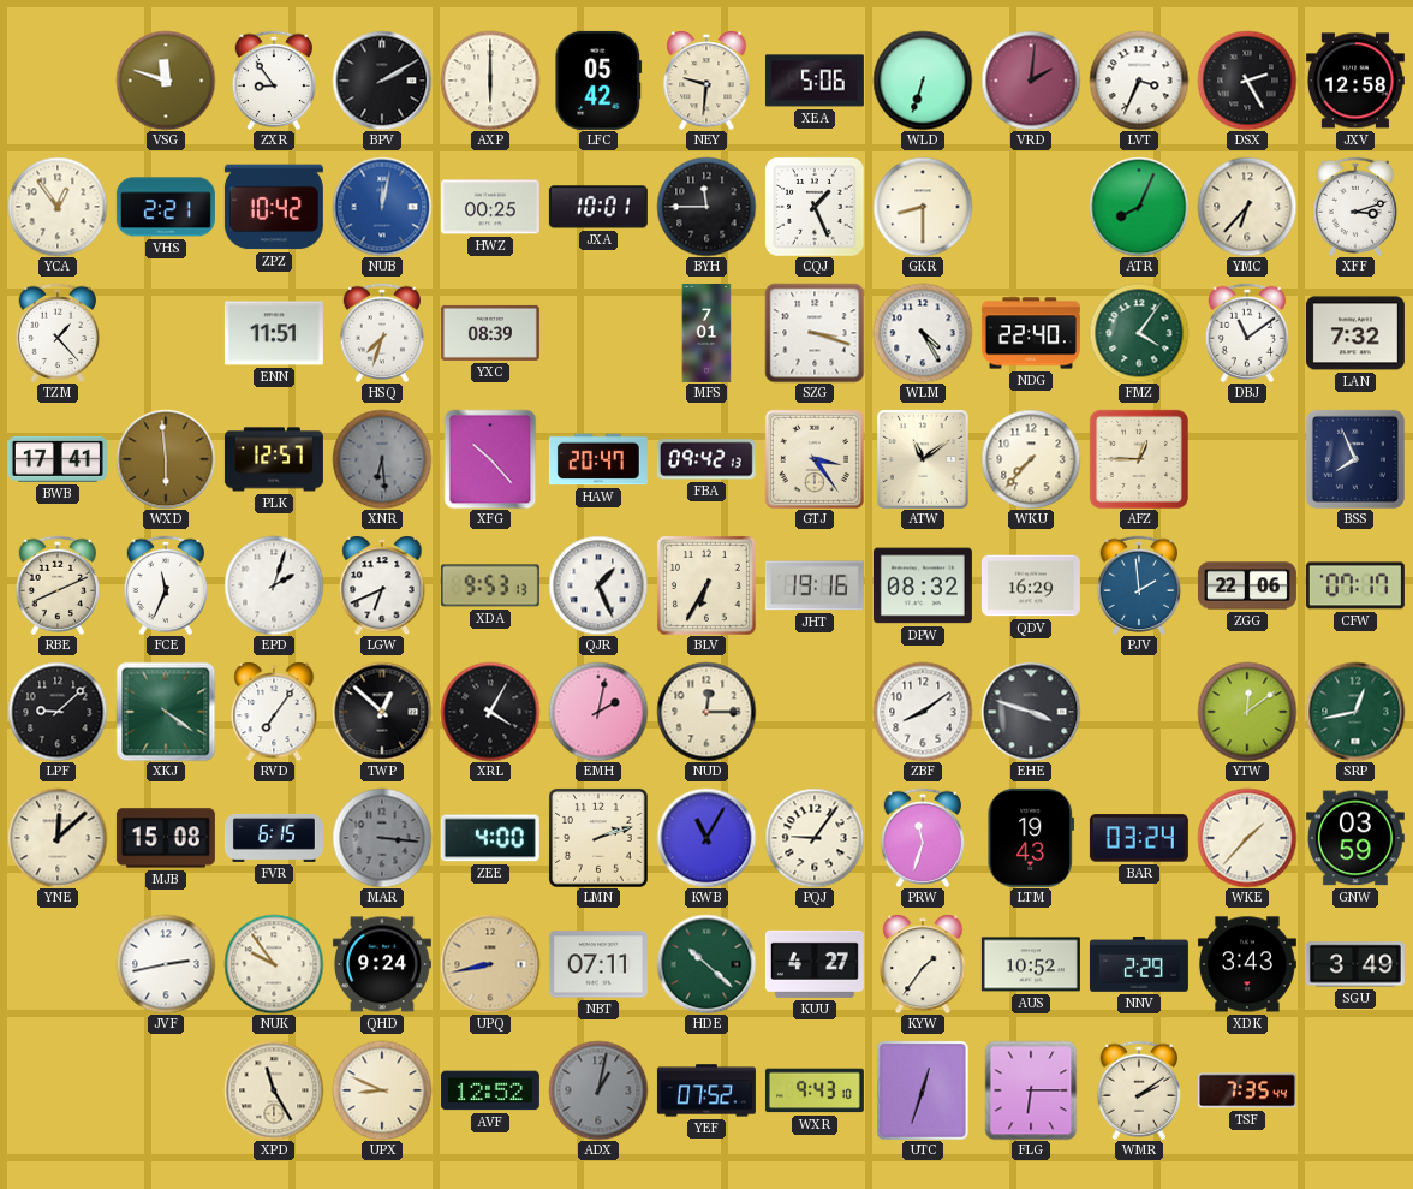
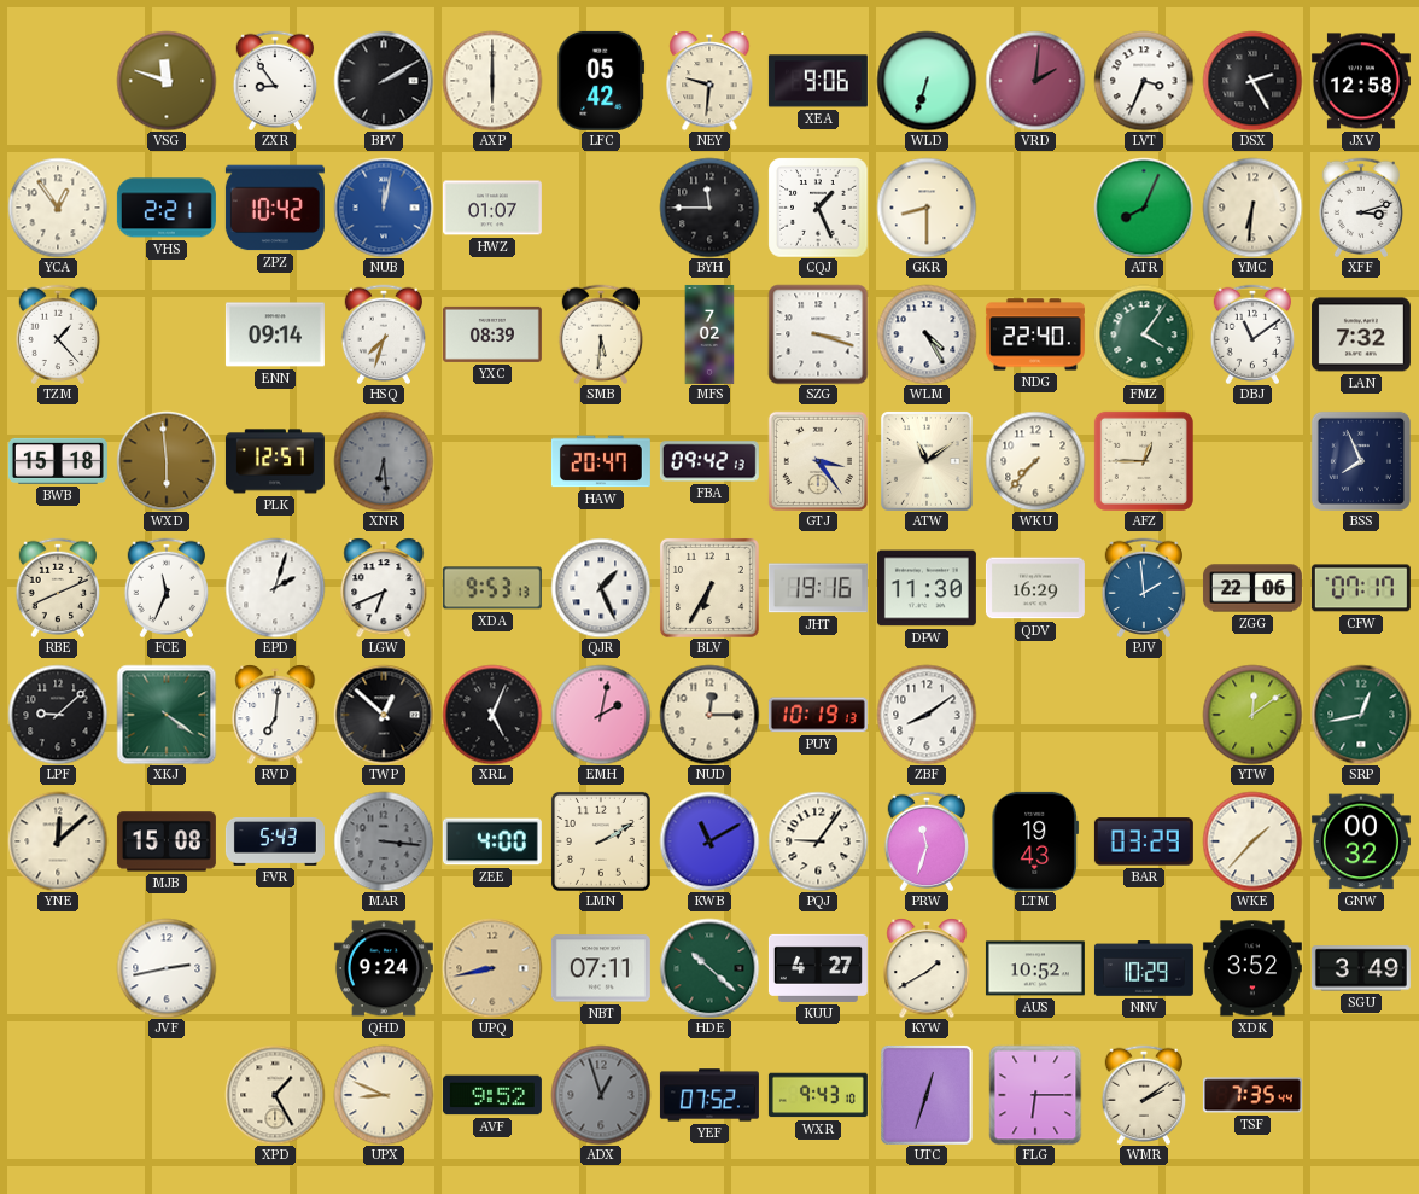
XEA: 5:06 -> 9:06
HWZ: 00:25 -> 01:07
JXA: 10:01 -> none
YMC: 6:37 -> 6:31
ENN: 11:51 -> 09:14
SMB: none -> 5:31
MFS: 7:01 -> 7:02
BWB: 17:41 -> 15:18
XFG: 10:23 -> none
DPW: 08:32 -> 11:30
RVD: 7:06 -> 7:01
XRL: 4:05 -> 5:04
PUY: none -> 10:19
EHE: 3:48 -> none
FVR: 6:15 -> 5:43
LMN: 2:12 -> 2:10
KWB: 11:05 -> 11:10
BAR: 03:24 -> 03:29
GNW: 03:59 -> 00:32
NUK: 9:54 -> none
KYW: 1:36 -> 1:40
NNV: 2:29 -> 10:29
XDK: 3:43 -> 3:52
XPD: 11:25 -> 1:25
AVF: 12:52 -> 9:52
ADX: 1:02 -> 12:57
